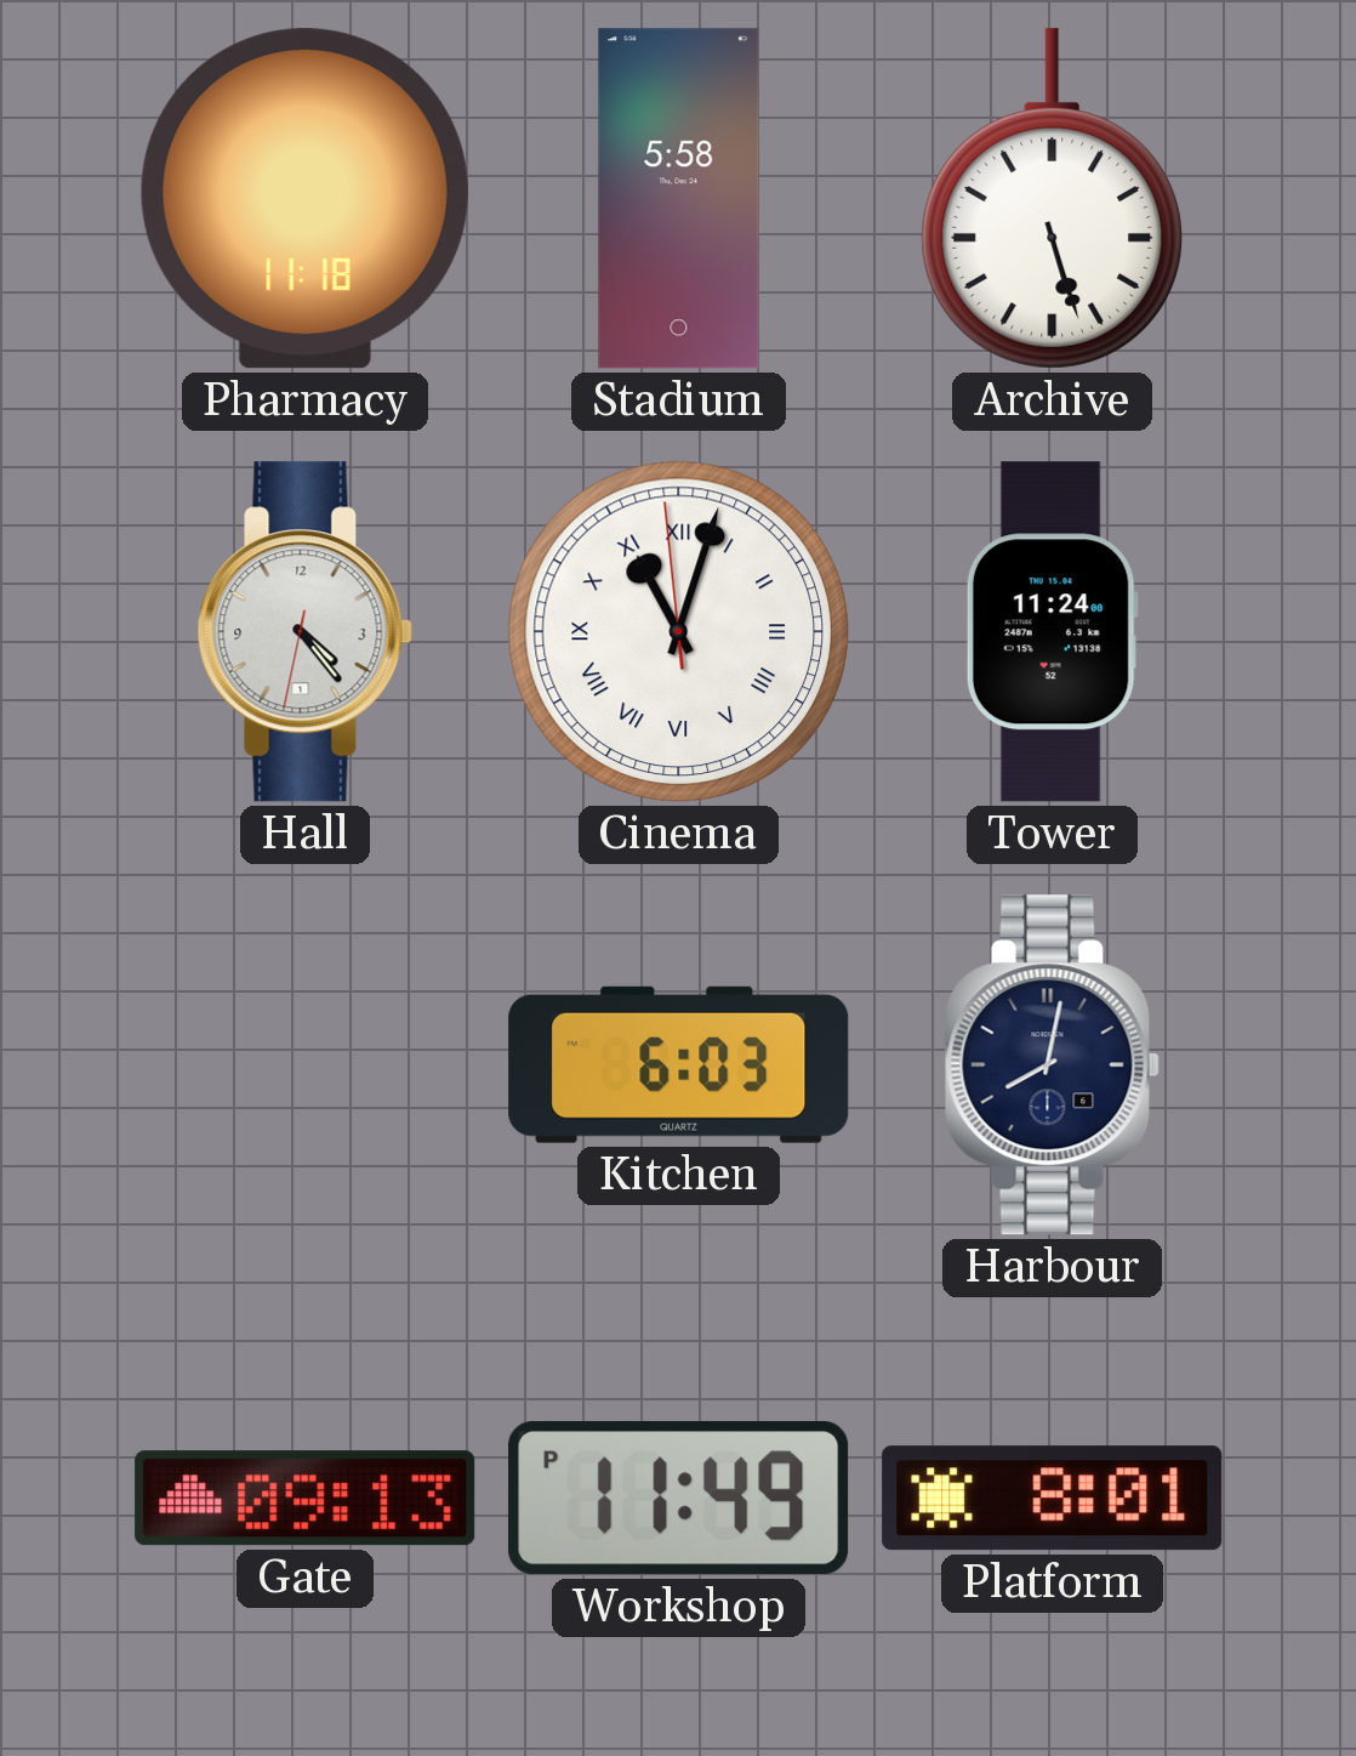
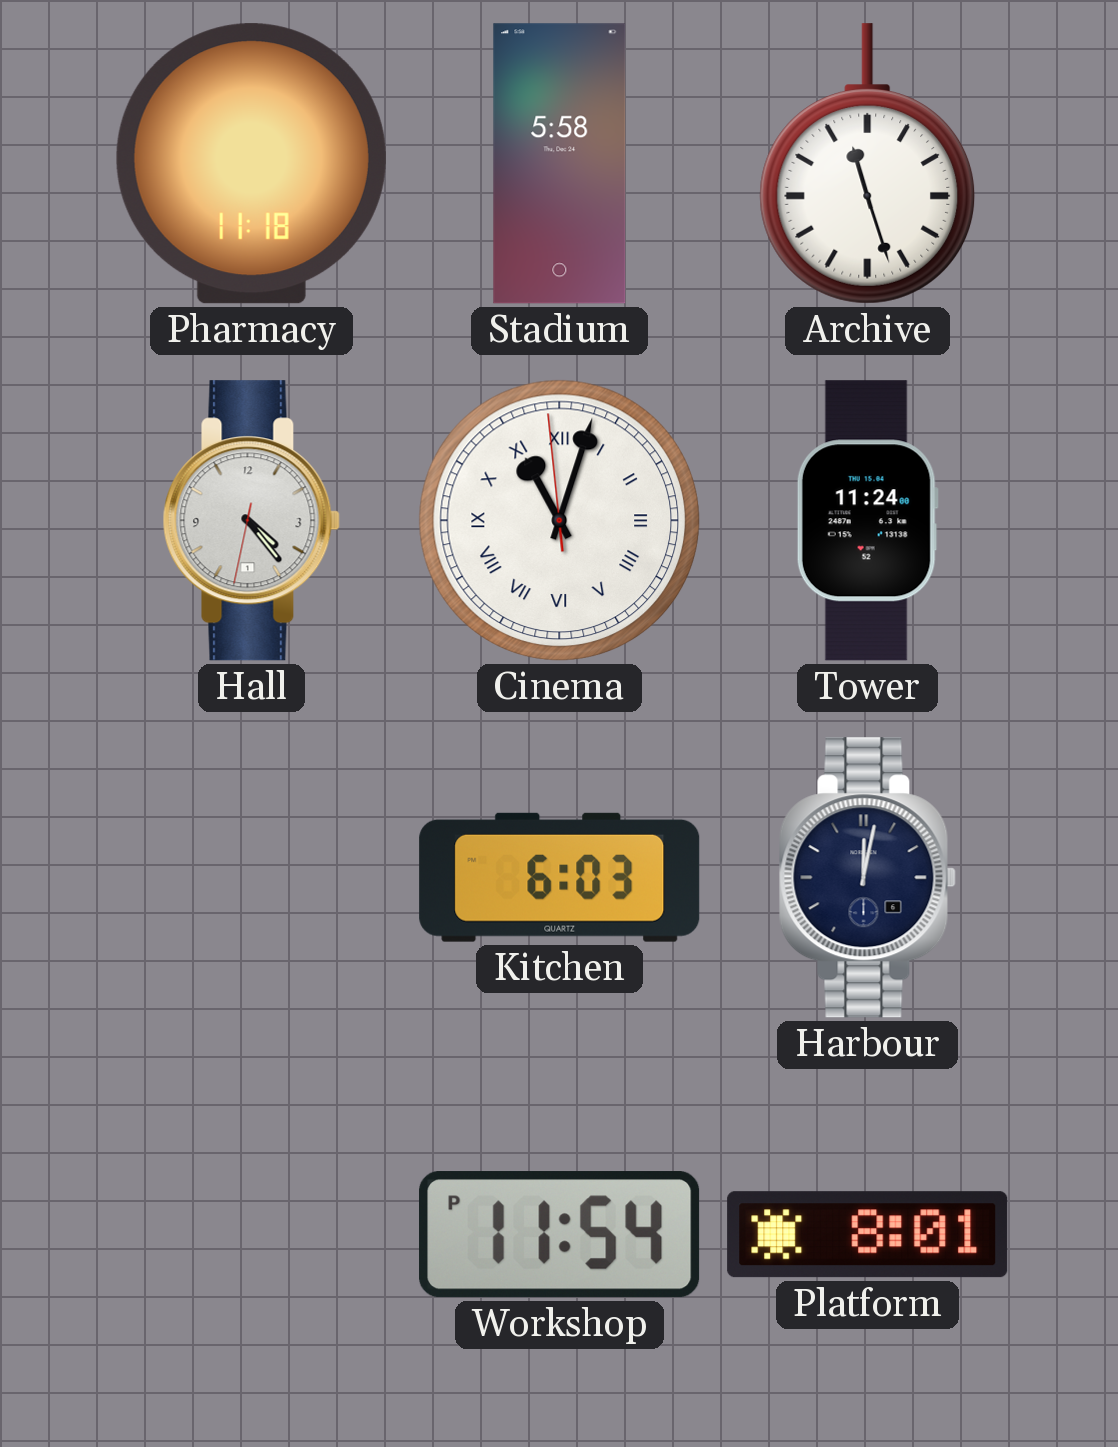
Archive: 5:27 -> 11:27
Harbour: 8:02 -> 12:02
Gate: 09:13 -> none
Workshop: 11:49 -> 11:54
